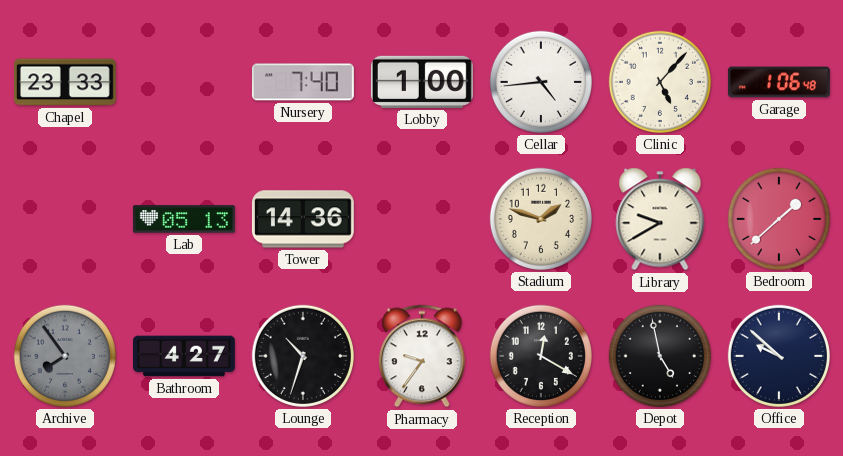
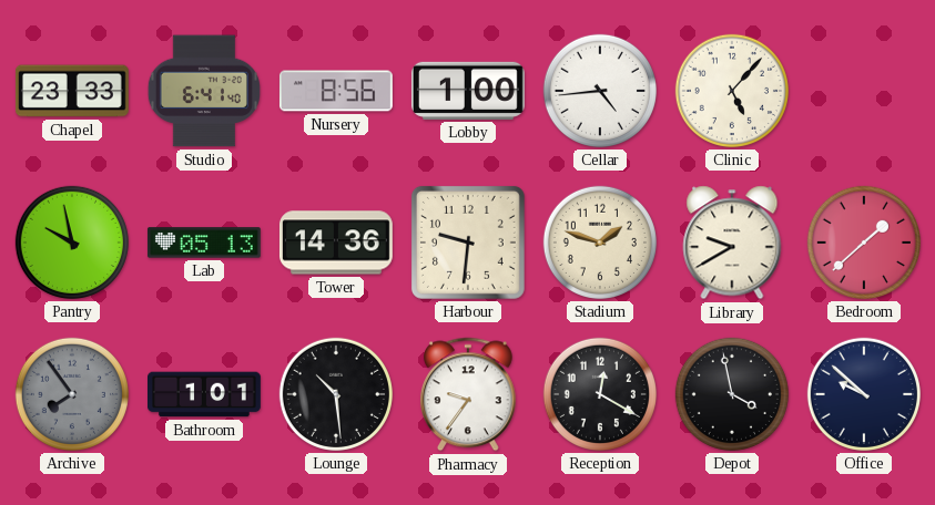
Studio: none -> 6:41
Nursery: 7:40 -> 8:56
Garage: 1:06 -> none
Pantry: none -> 9:58
Harbour: none -> 9:31
Bathroom: 4:27 -> 1:01
Lounge: 10:33 -> 10:29
Depot: 4:58 -> 3:58
